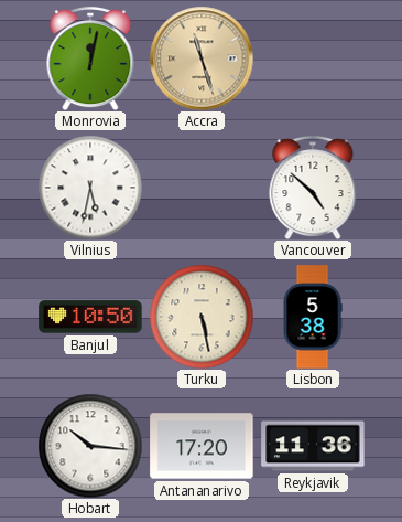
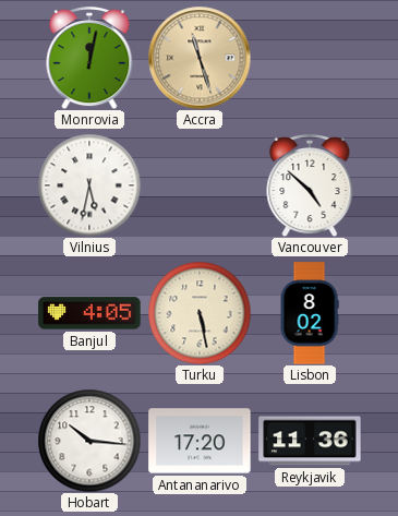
Banjul: 10:50 -> 4:05
Lisbon: 5:38 -> 8:02
